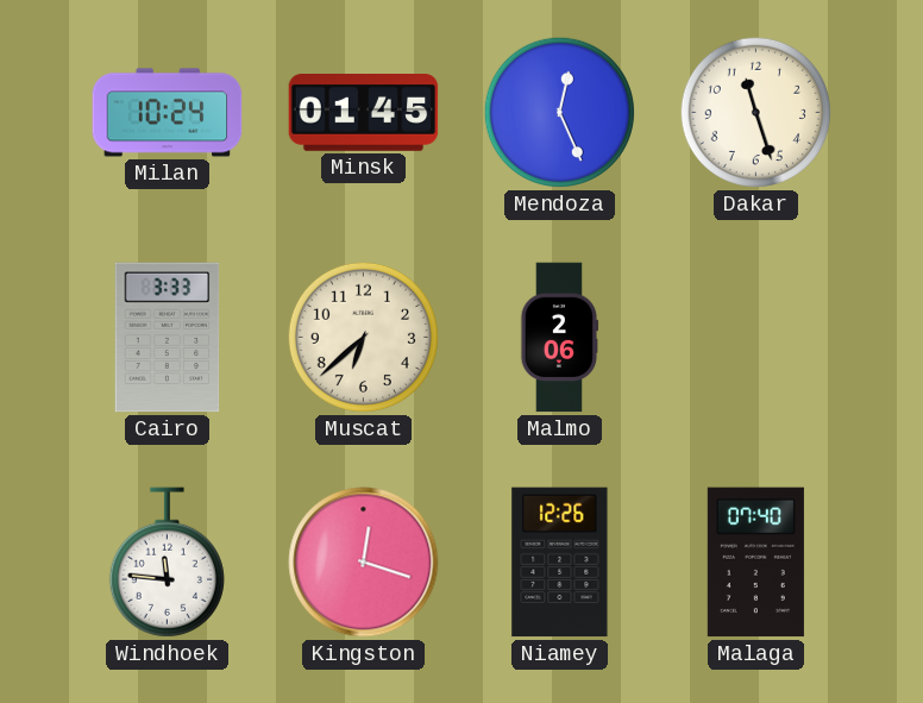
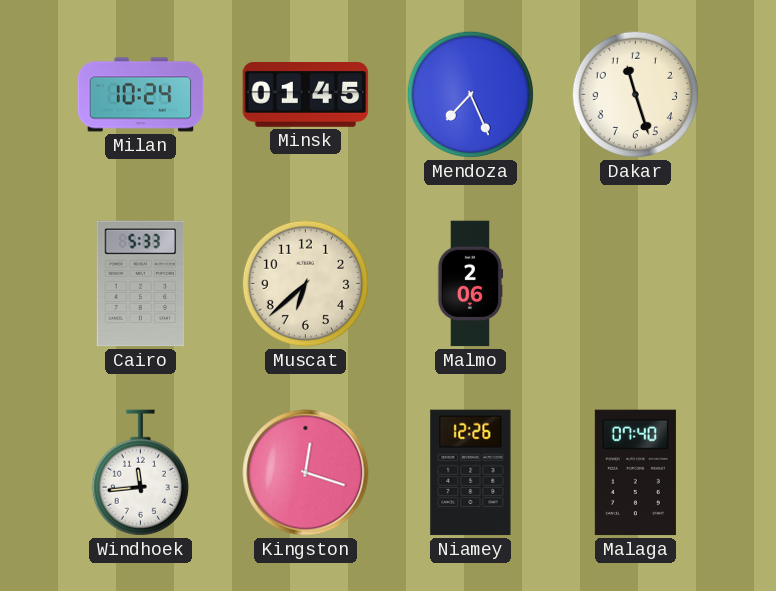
Mendoza: 12:26 -> 7:26
Cairo: 3:33 -> 5:33
Windhoek: 11:46 -> 11:44
